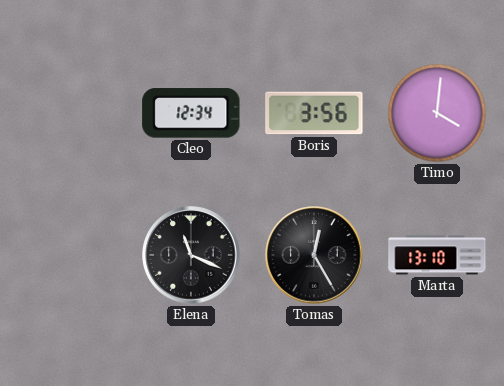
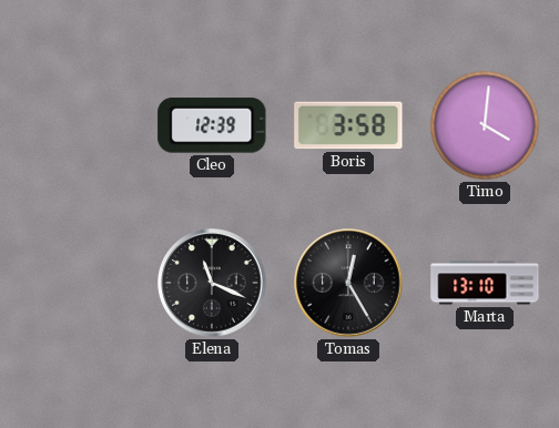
Cleo: 12:34 -> 12:39
Boris: 3:56 -> 3:58
